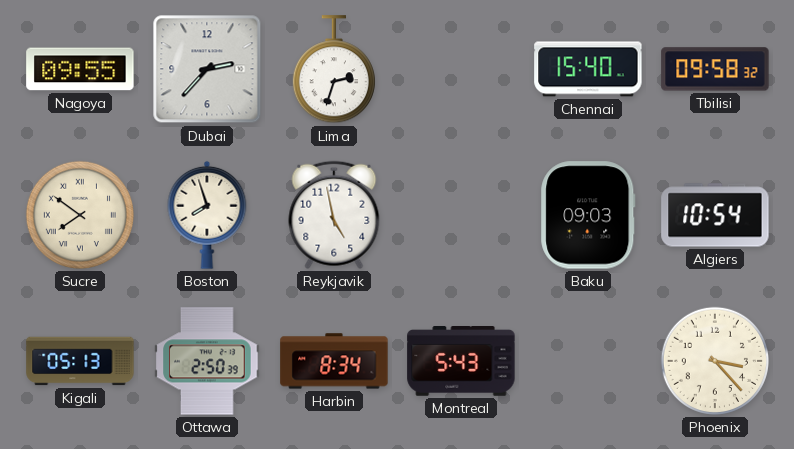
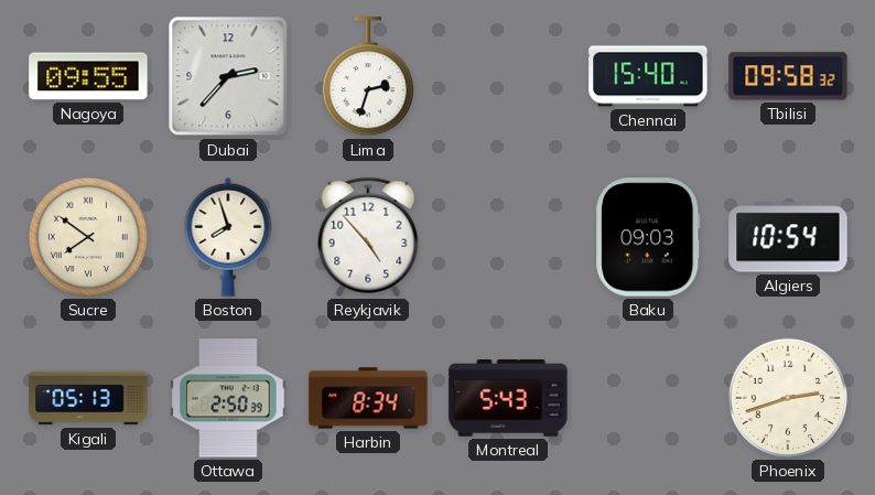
Reykjavik: 4:58 -> 4:53
Phoenix: 3:23 -> 2:42
